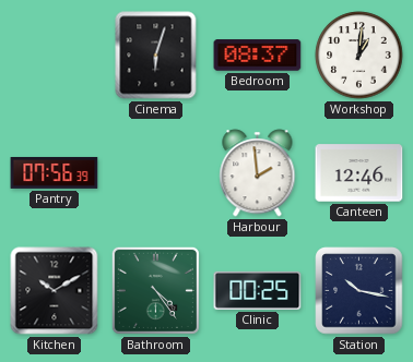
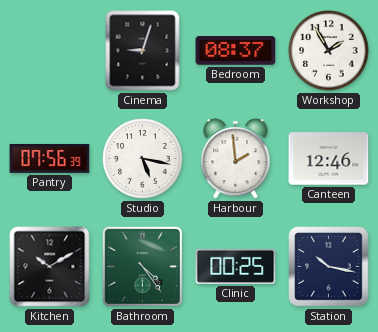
Cinema: 6:03 -> 9:03
Workshop: 1:01 -> 1:55
Studio: none -> 5:17
